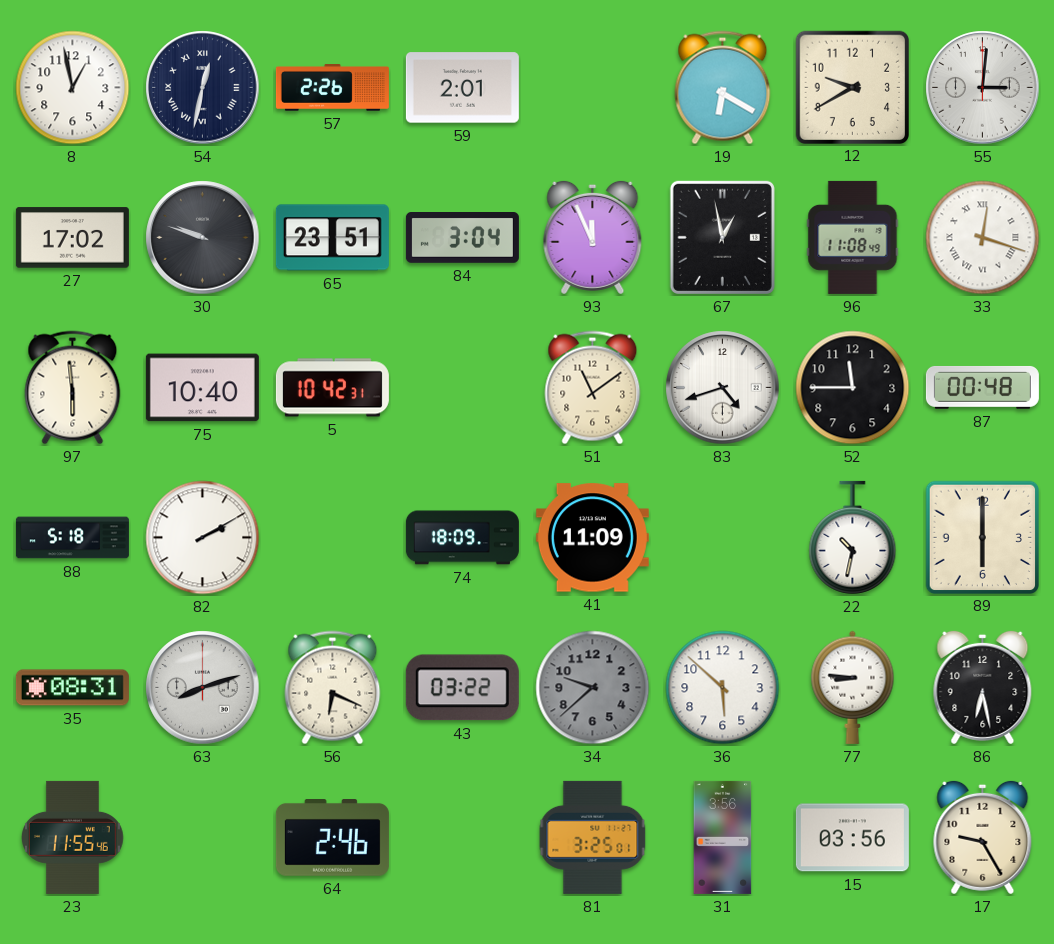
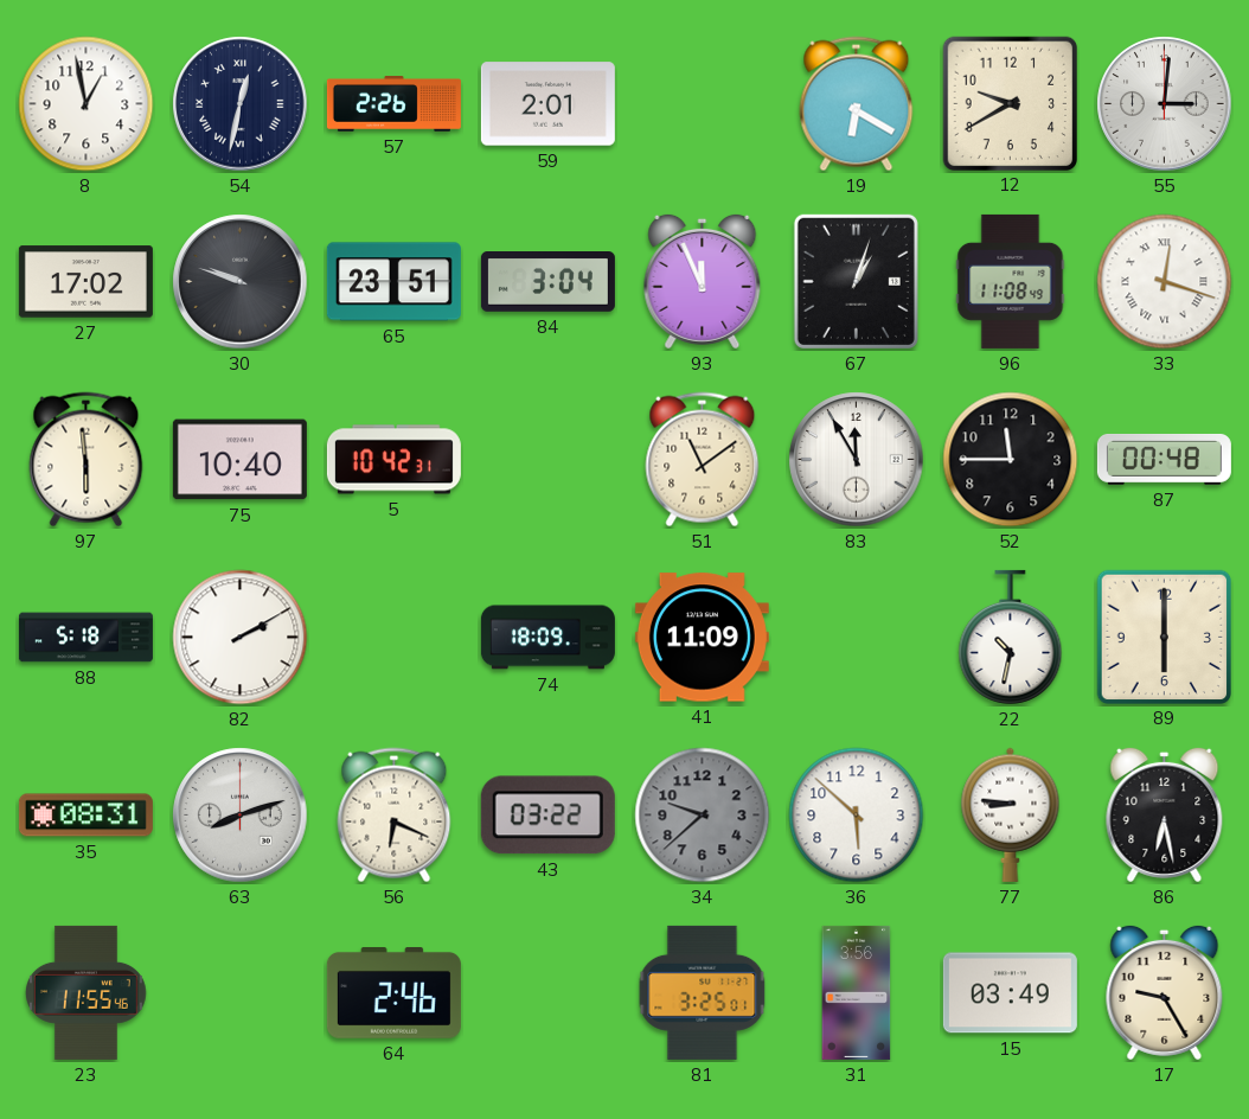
67: 12:58 -> 1:03
83: 4:42 -> 11:55
15: 03:56 -> 03:49
